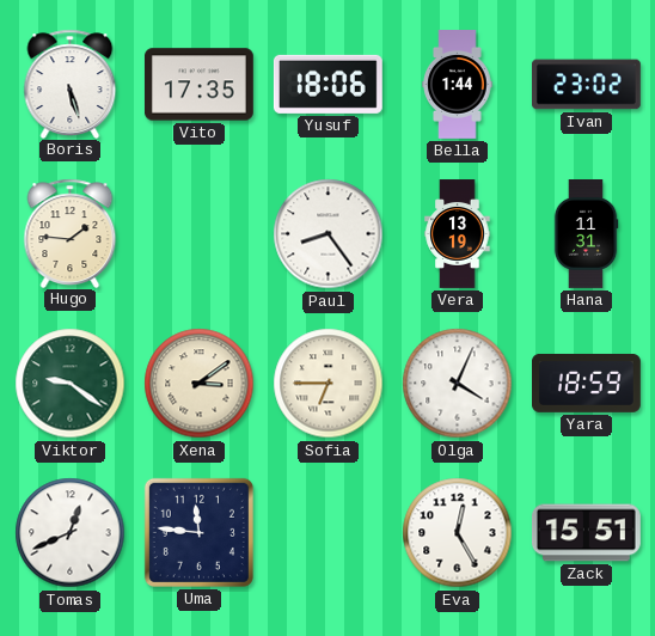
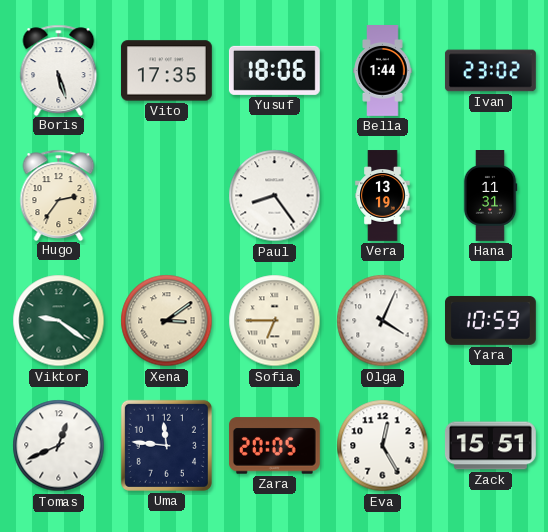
Hugo: 1:46 -> 2:36
Yara: 18:59 -> 10:59
Zara: none -> 20:05
